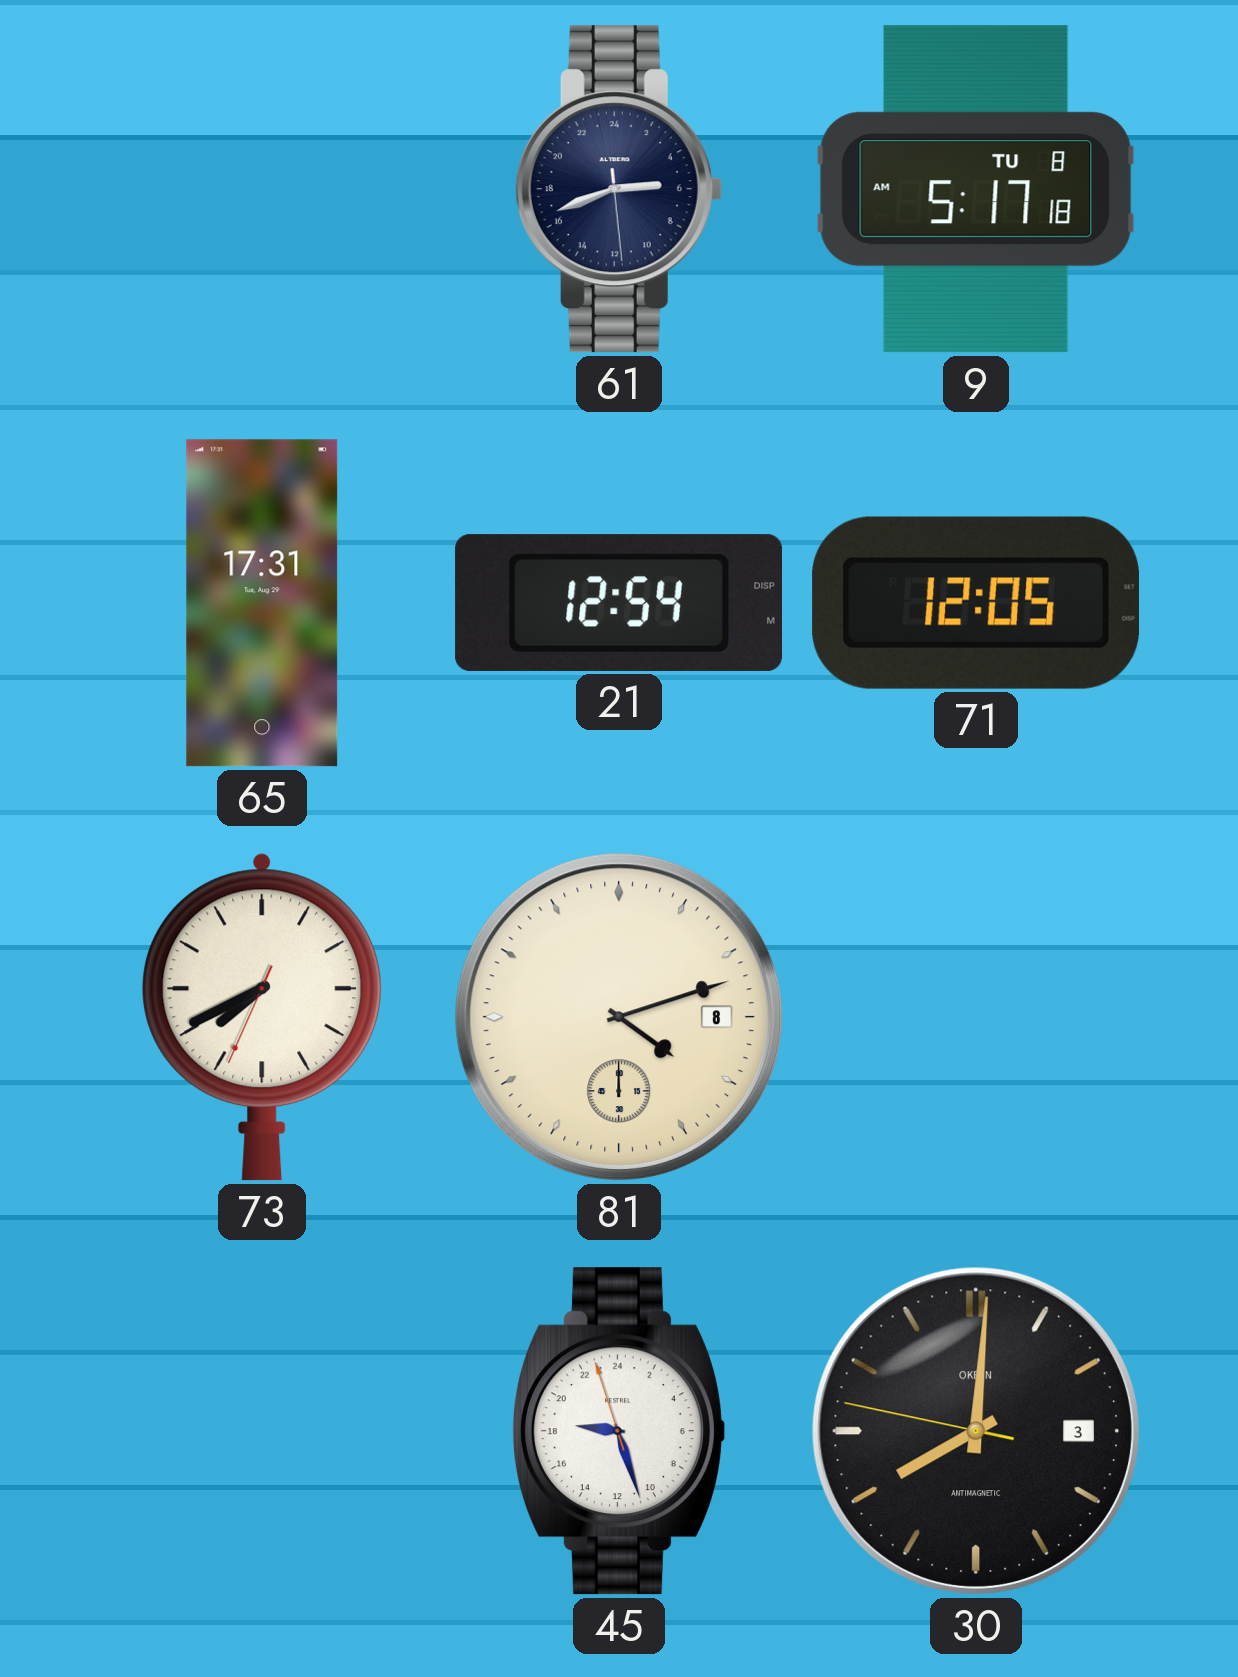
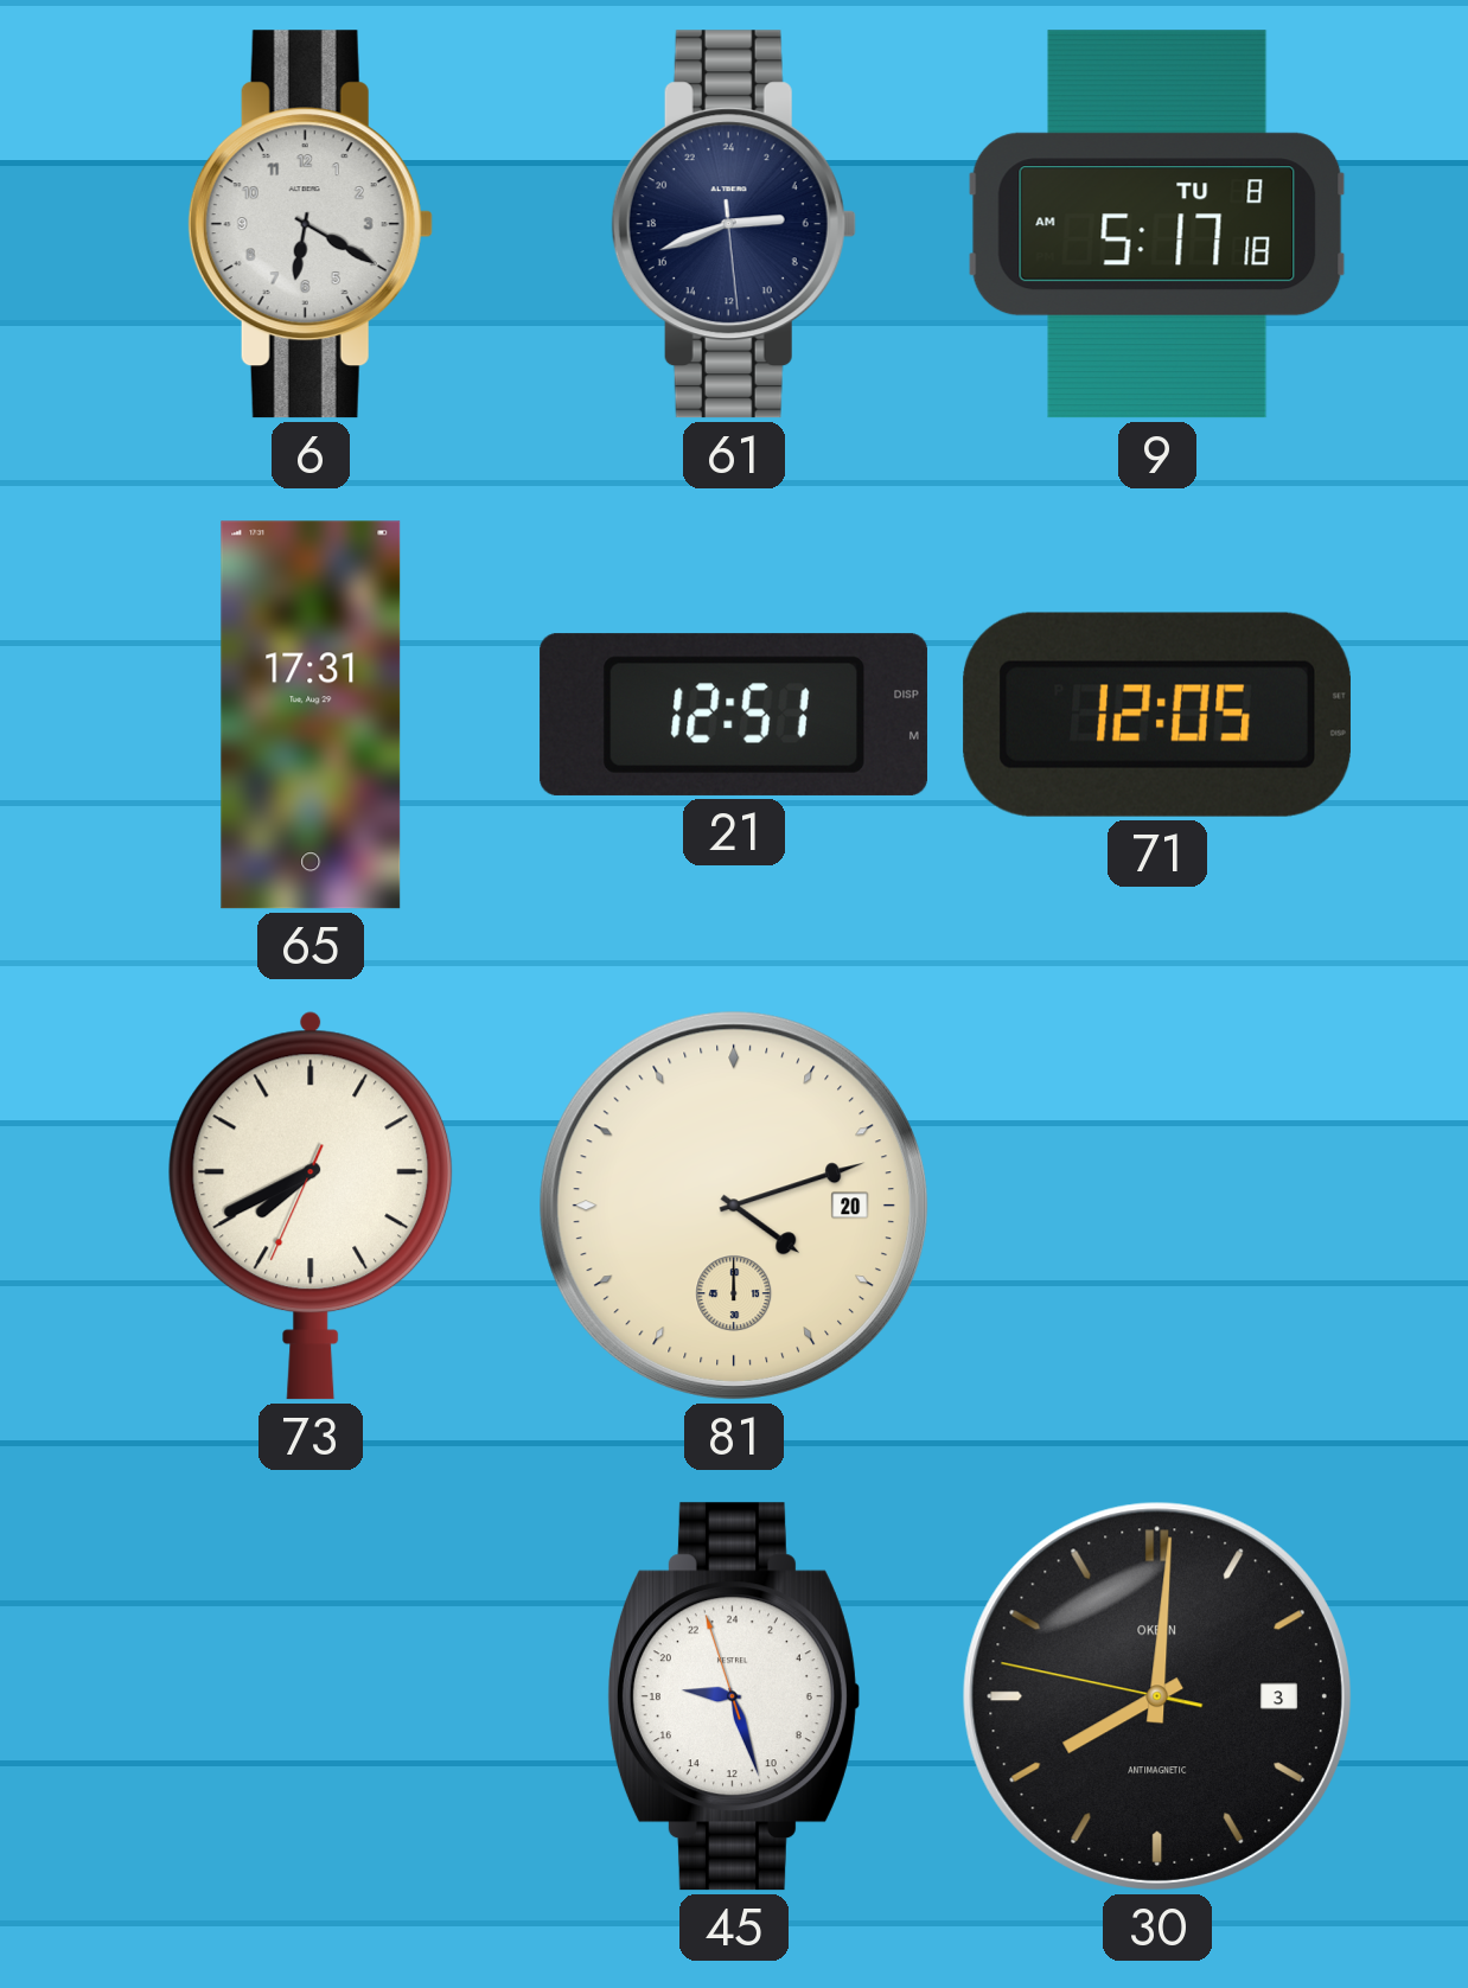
6: none -> 6:20
21: 12:54 -> 12:51
81 date: 8 -> 20
